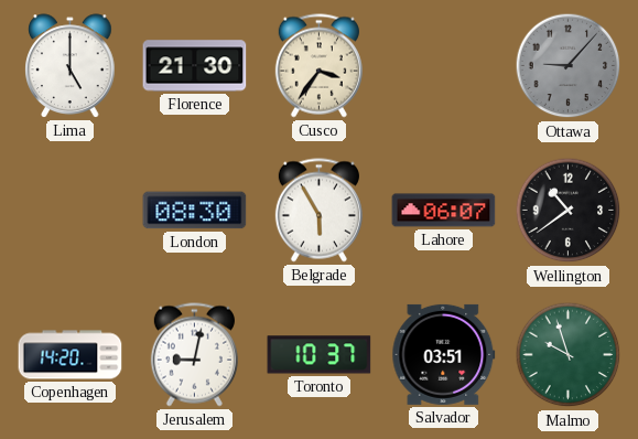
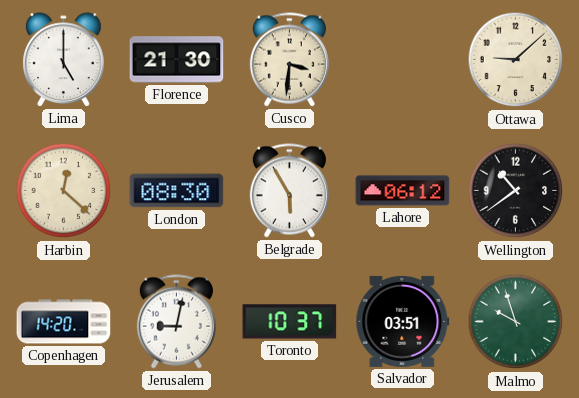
Cusco: 3:36 -> 3:31
Ottawa: 9:07 -> 9:08
Ottawa dial: grey -> cream
Harbin: none -> 12:22
Lahore: 06:07 -> 06:12
